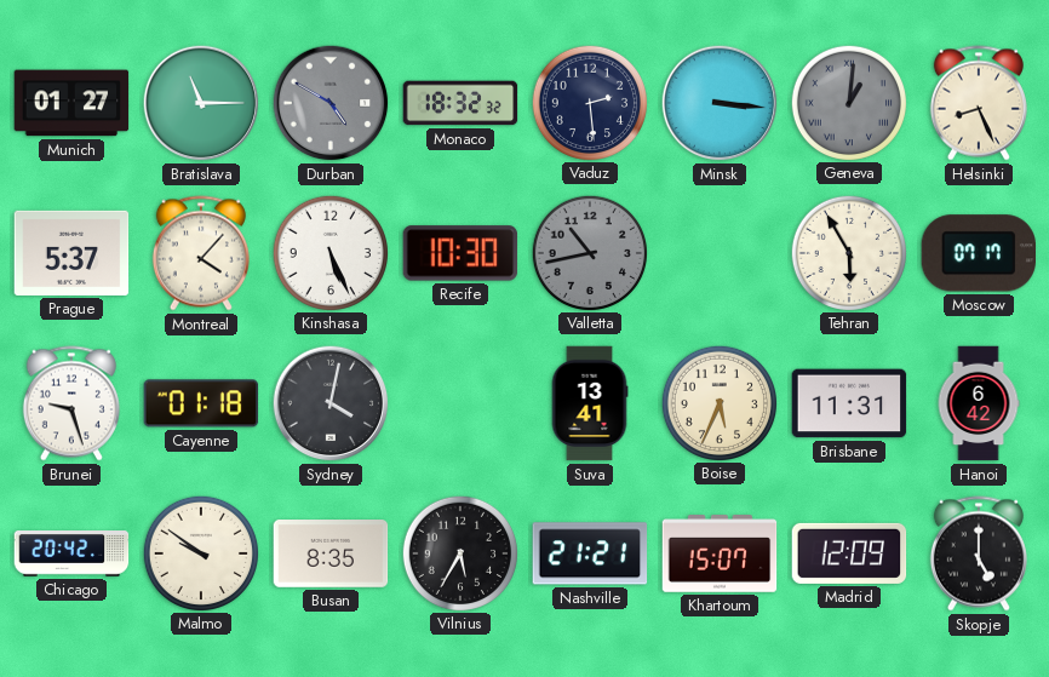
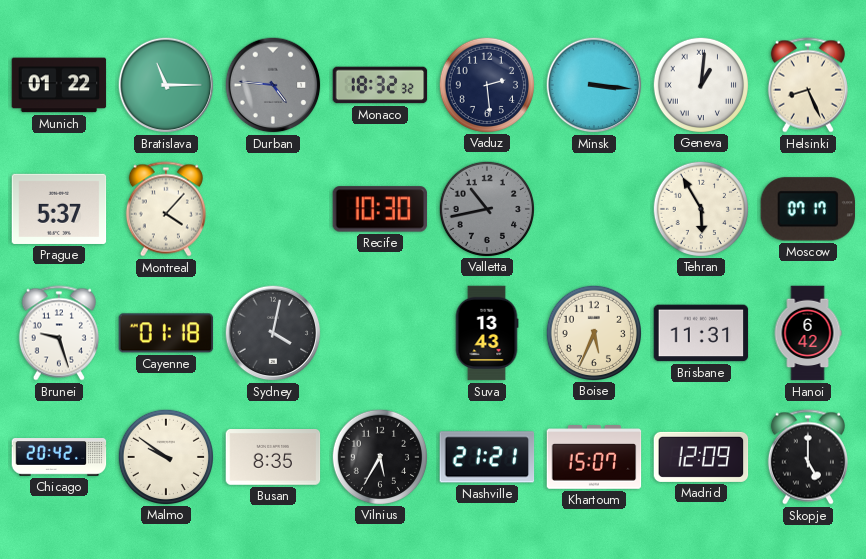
Munich: 01:27 -> 01:22
Durban: 4:50 -> 4:46
Geneva dial: grey -> white
Kinshasa: 5:26 -> none
Suva: 13:41 -> 13:43
